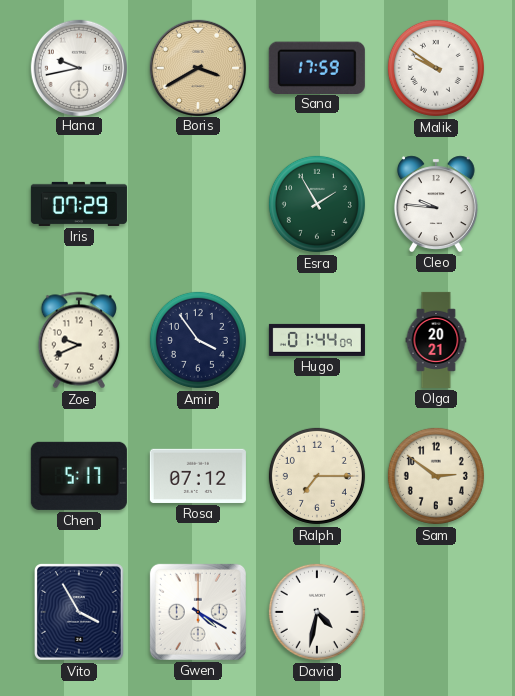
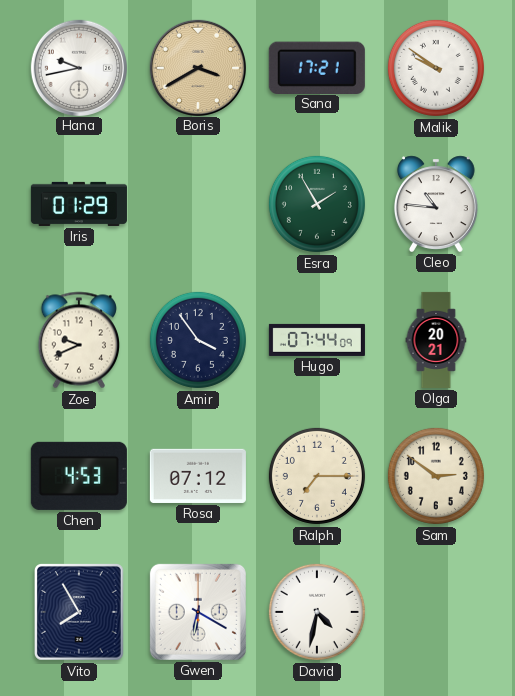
Sana: 17:59 -> 17:21
Iris: 07:29 -> 01:29
Cleo: 9:46 -> 10:46
Hugo: 01:44 -> 07:44
Chen: 5:17 -> 4:53
Vito: 3:55 -> 7:55
Gwen: 4:20 -> 6:20
